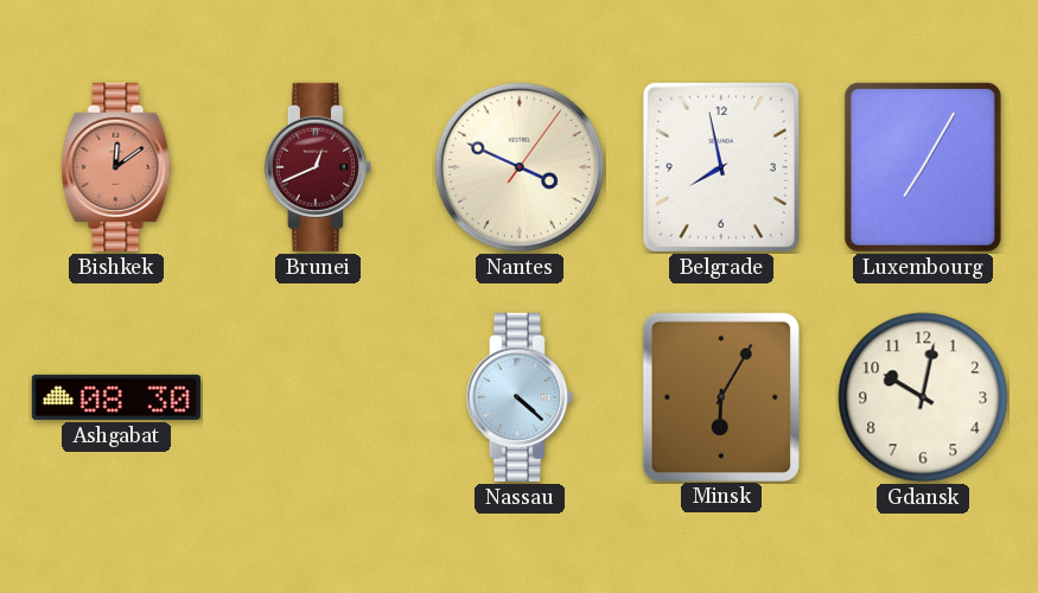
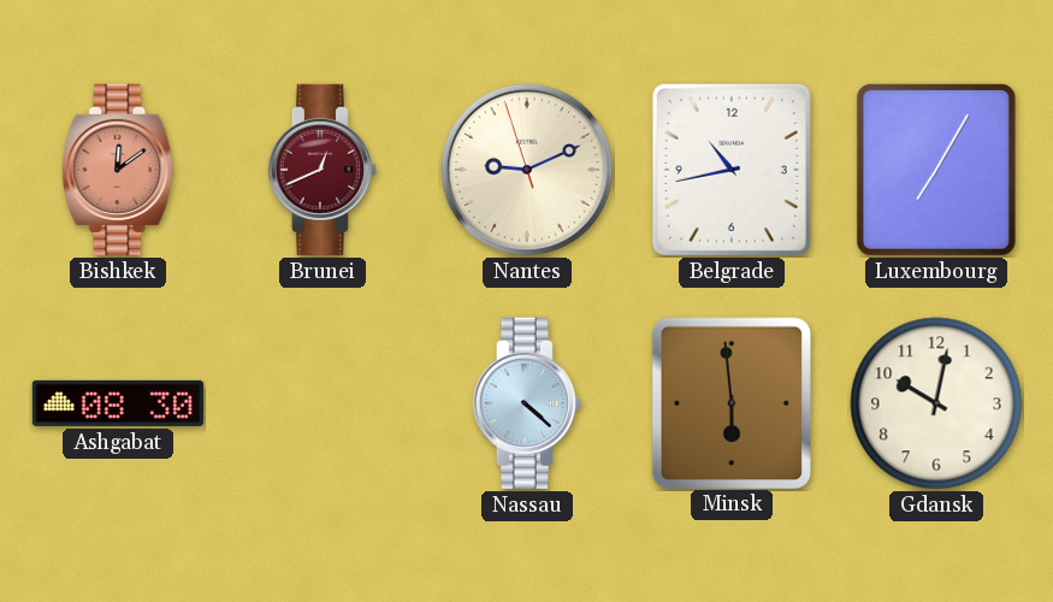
Nantes: 3:49 -> 9:10
Belgrade: 7:58 -> 10:43
Minsk: 6:05 -> 5:59
